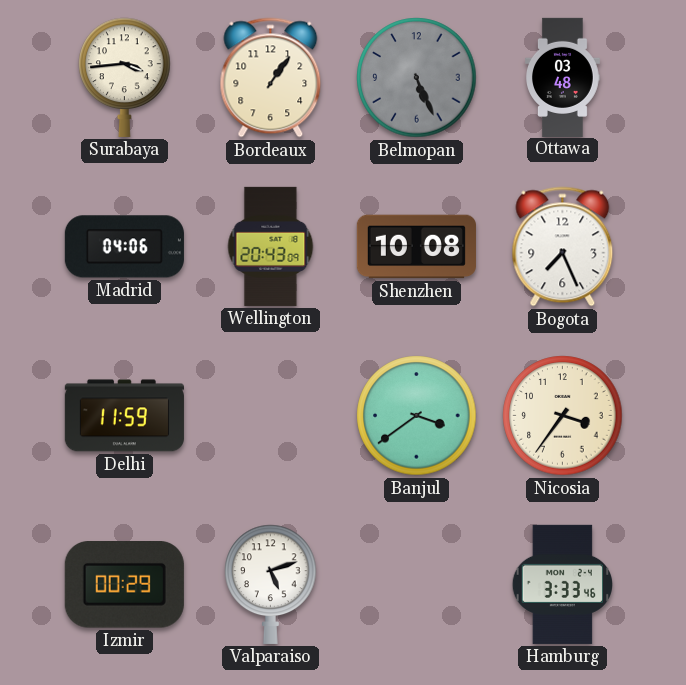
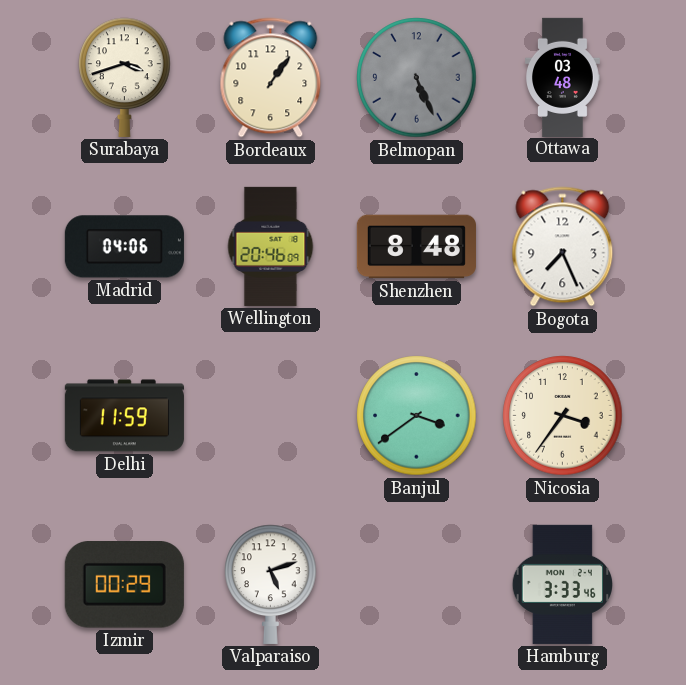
Surabaya: 3:44 -> 3:42
Wellington: 20:43 -> 20:46
Shenzhen: 10:08 -> 8:48
